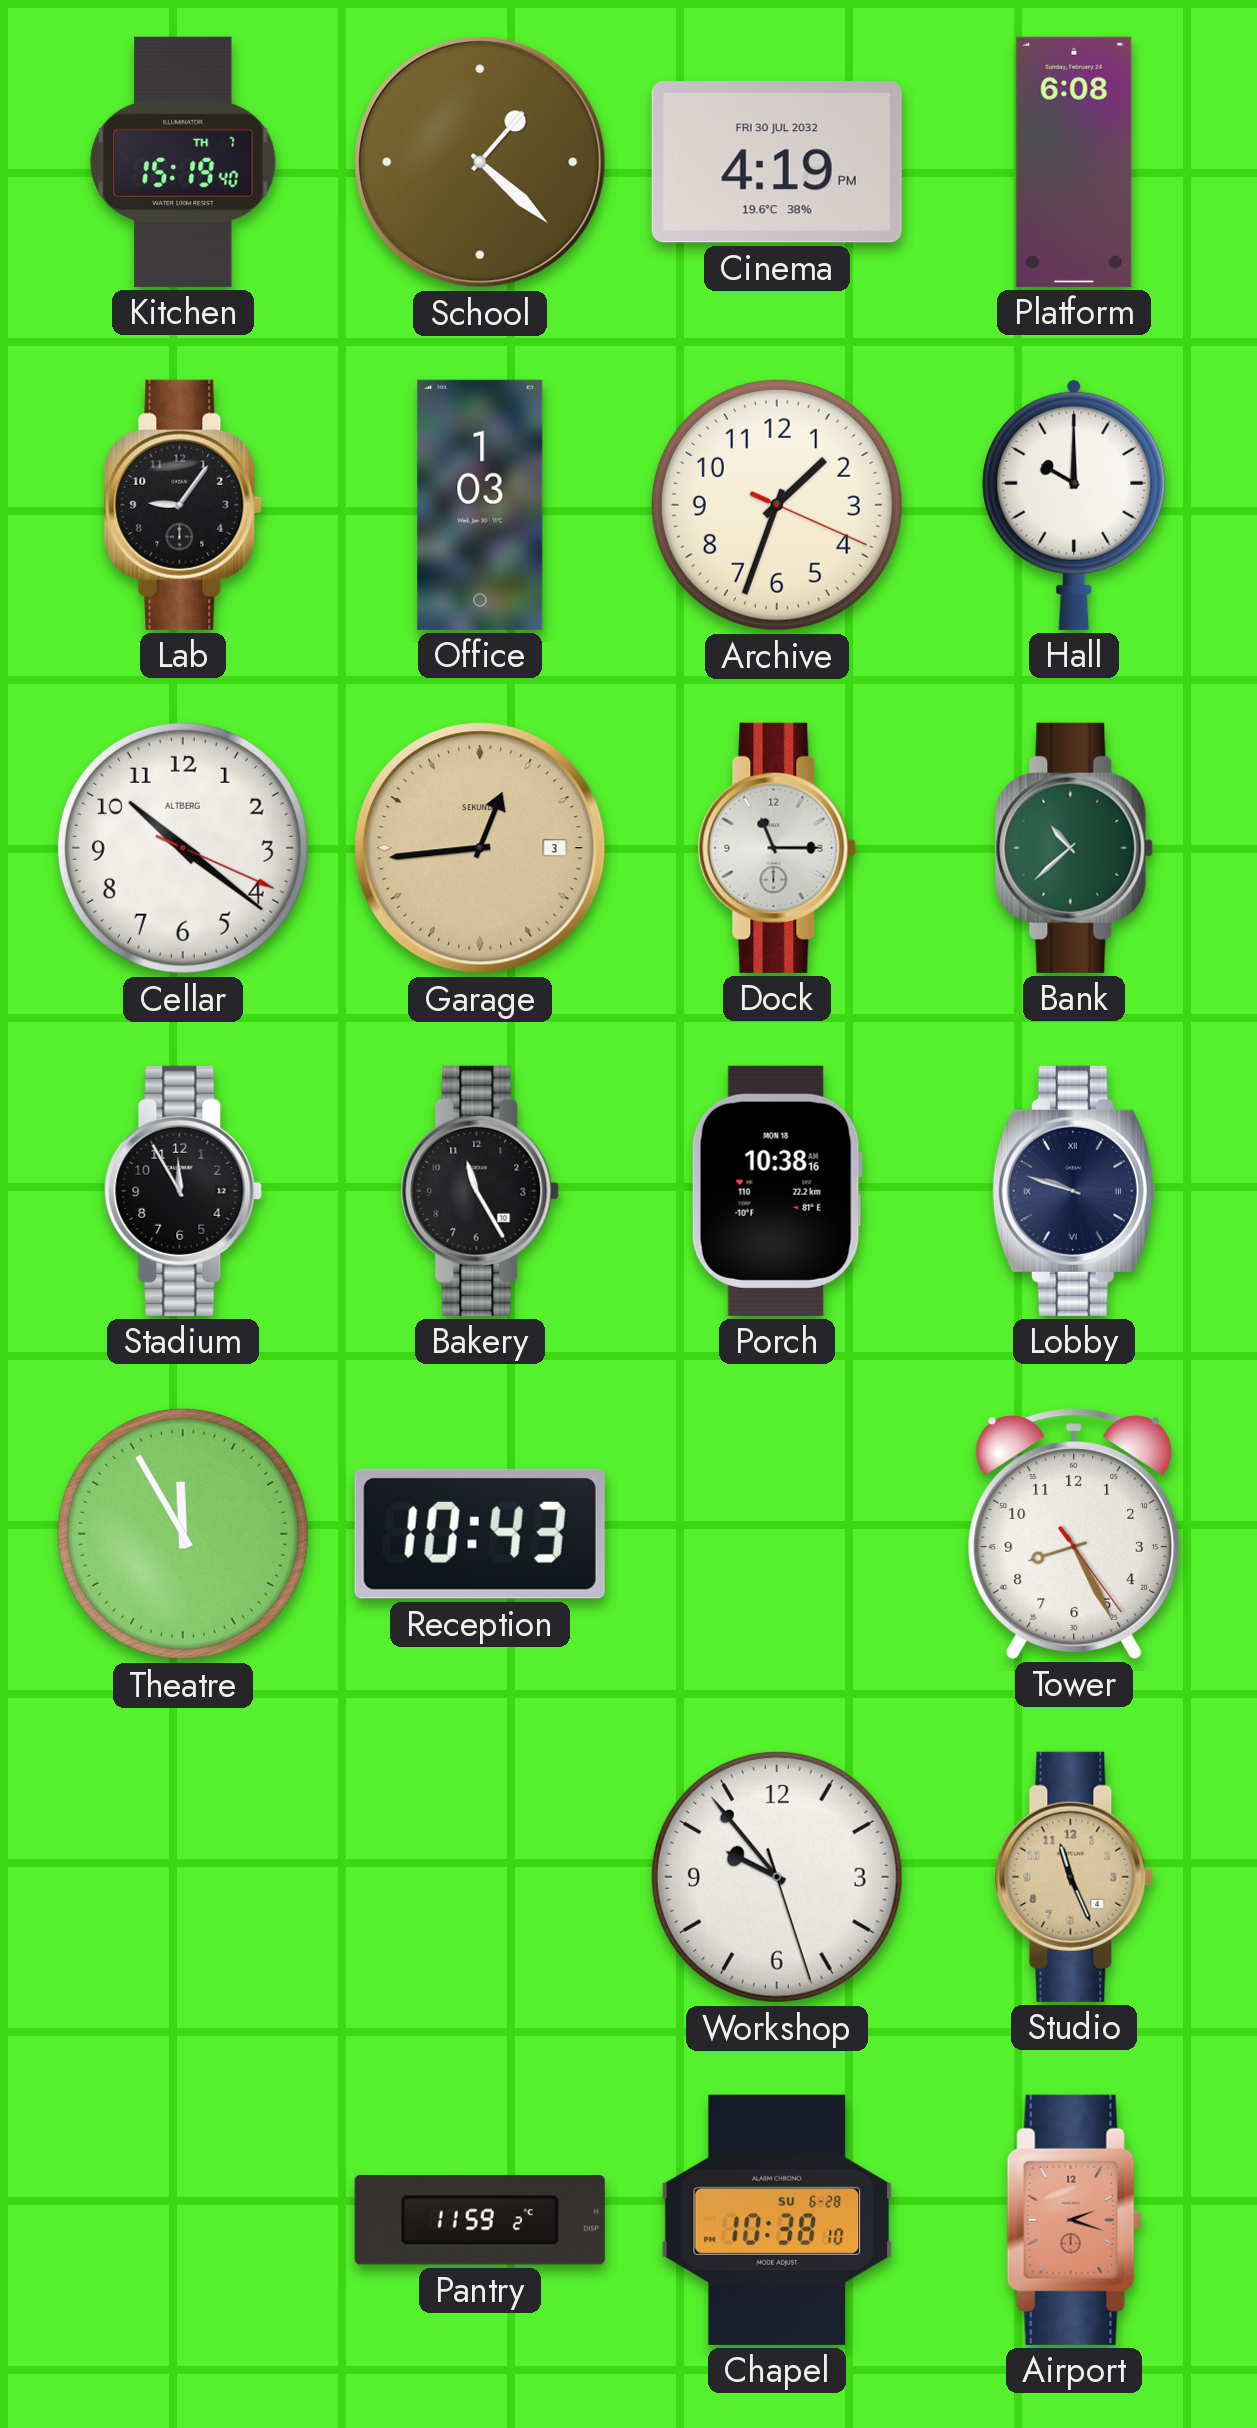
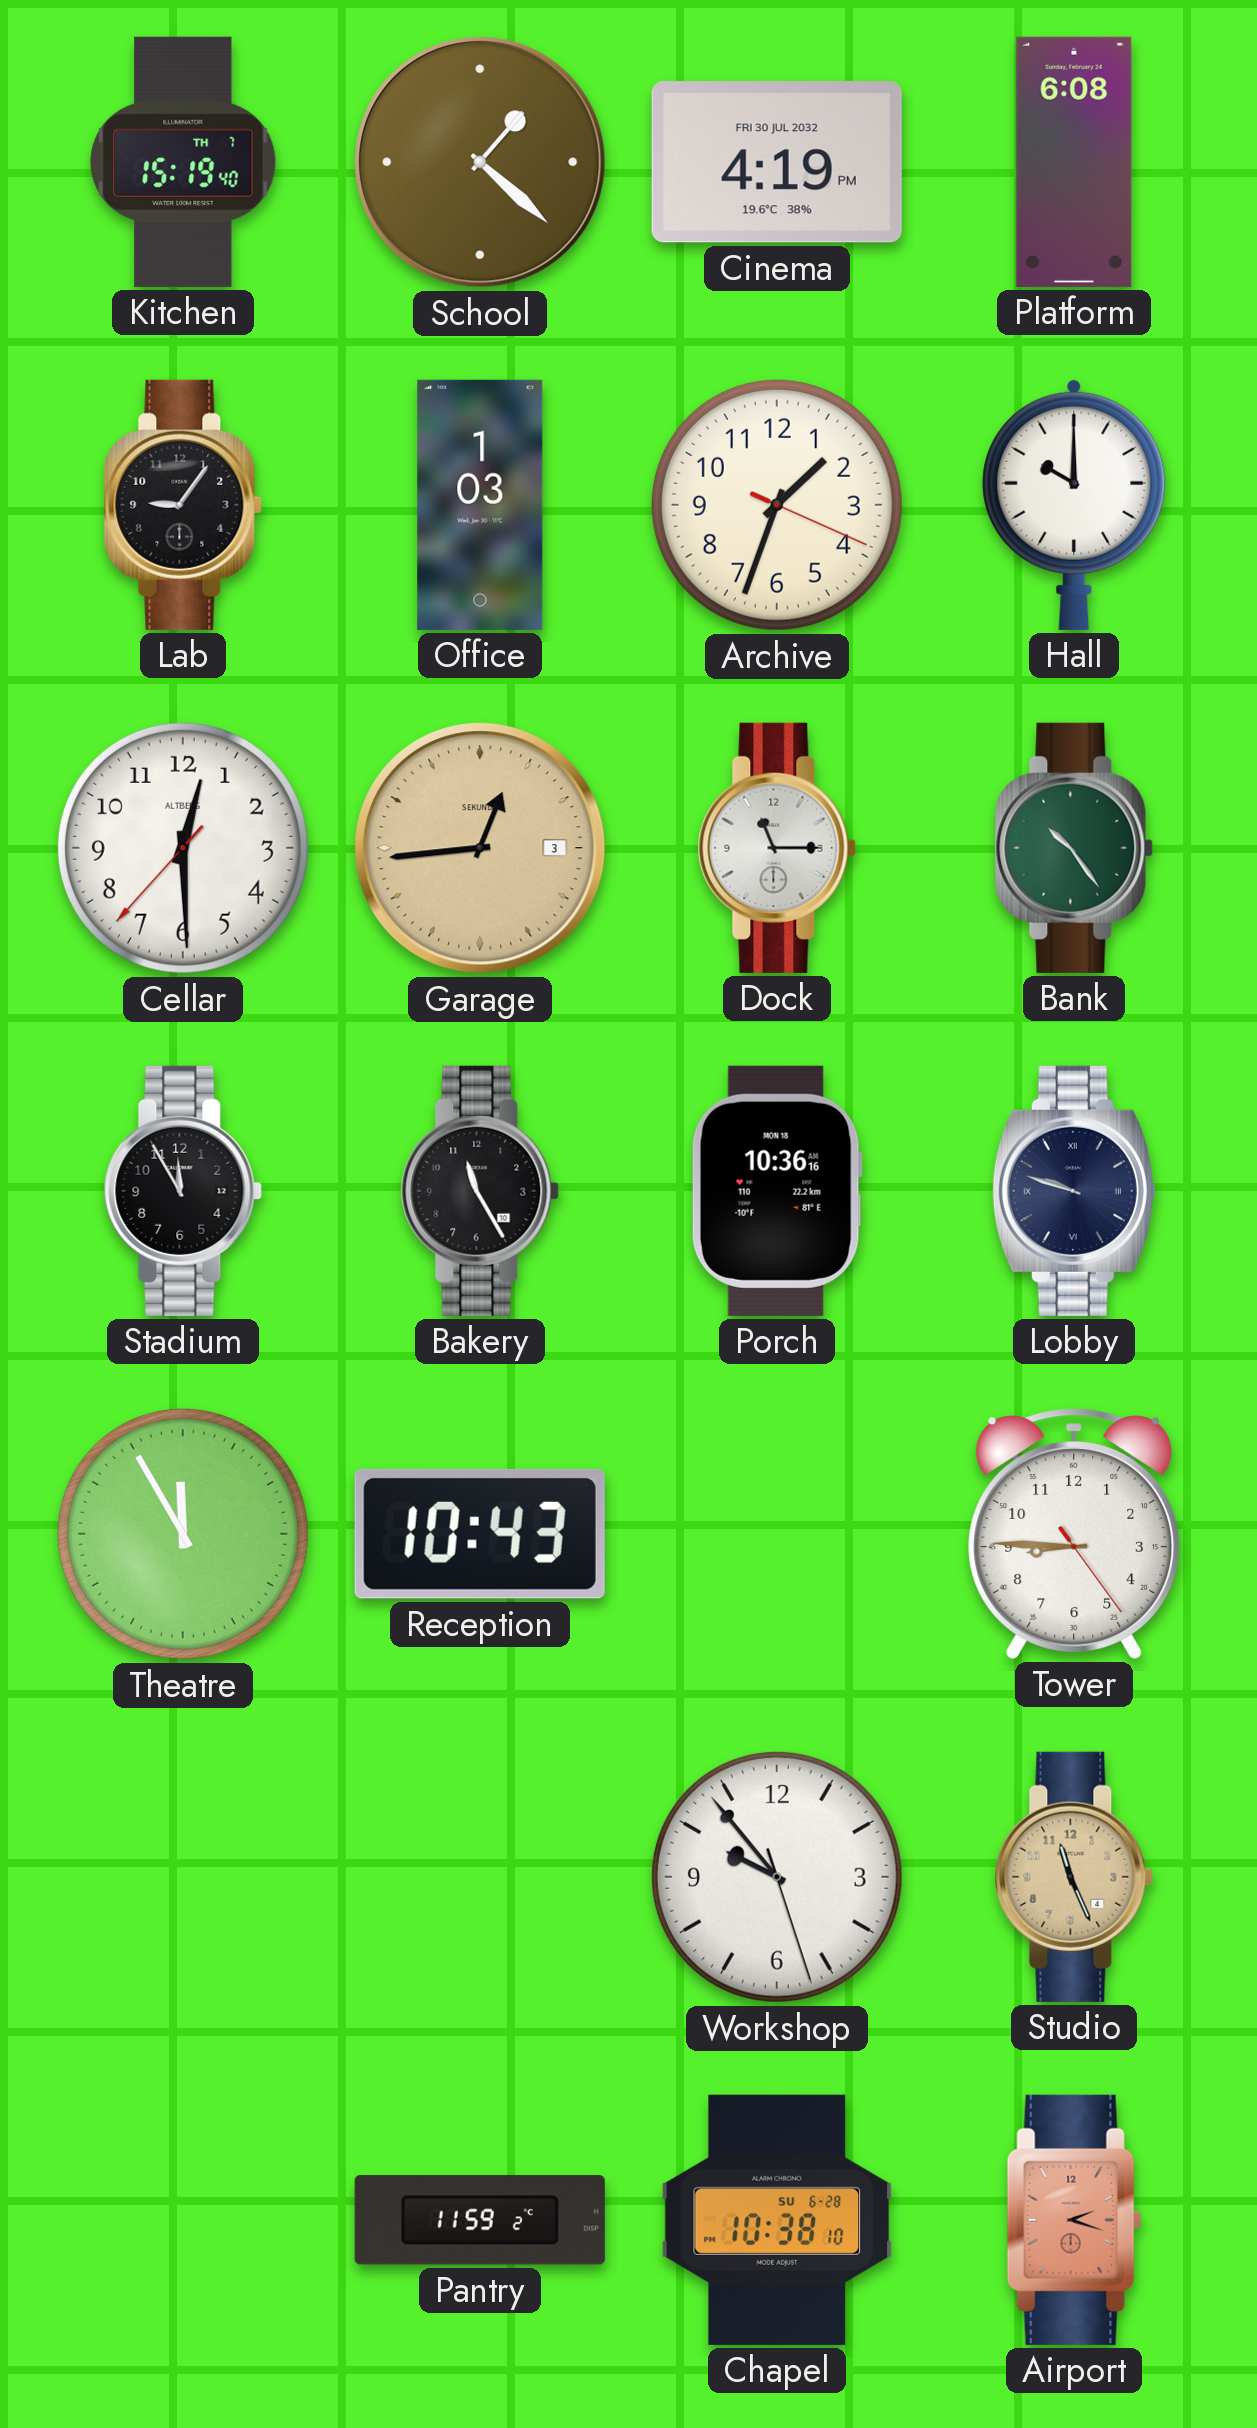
Cellar: 10:21 -> 12:29
Bank: 10:38 -> 10:24
Porch: 10:38 -> 10:36
Tower: 8:25 -> 8:45
